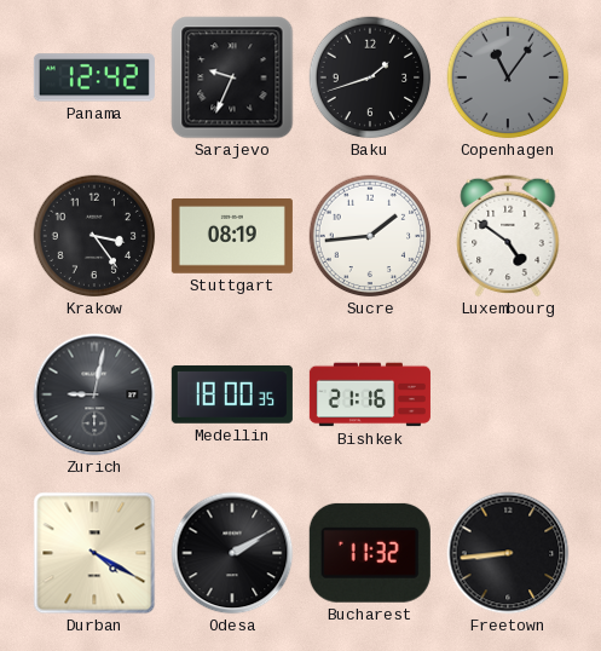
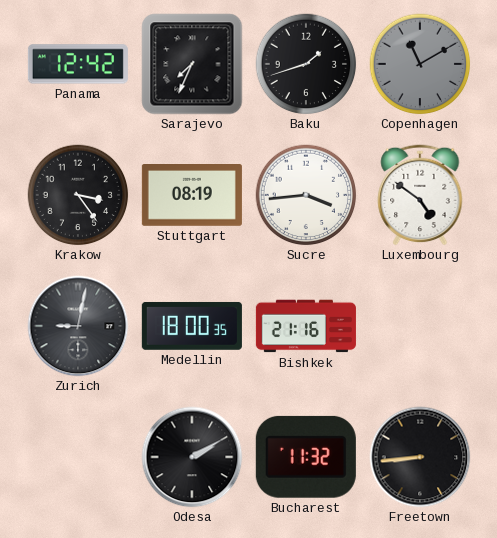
Sarajevo: 9:34 -> 7:34
Copenhagen: 11:06 -> 11:10
Sucre: 1:44 -> 3:44
Durban: 4:20 -> none
